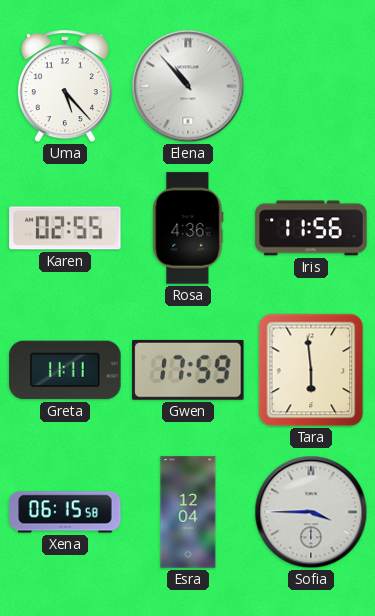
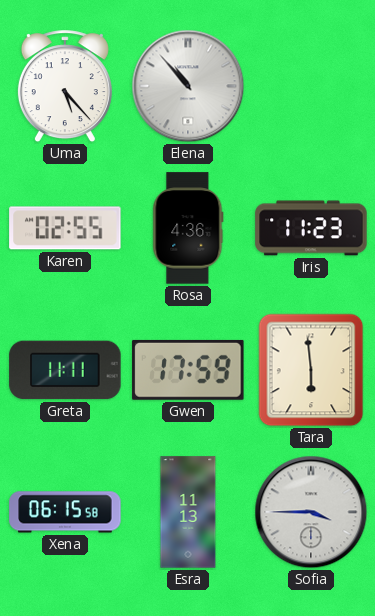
Iris: 11:56 -> 11:23
Esra: 12:04 -> 11:13
